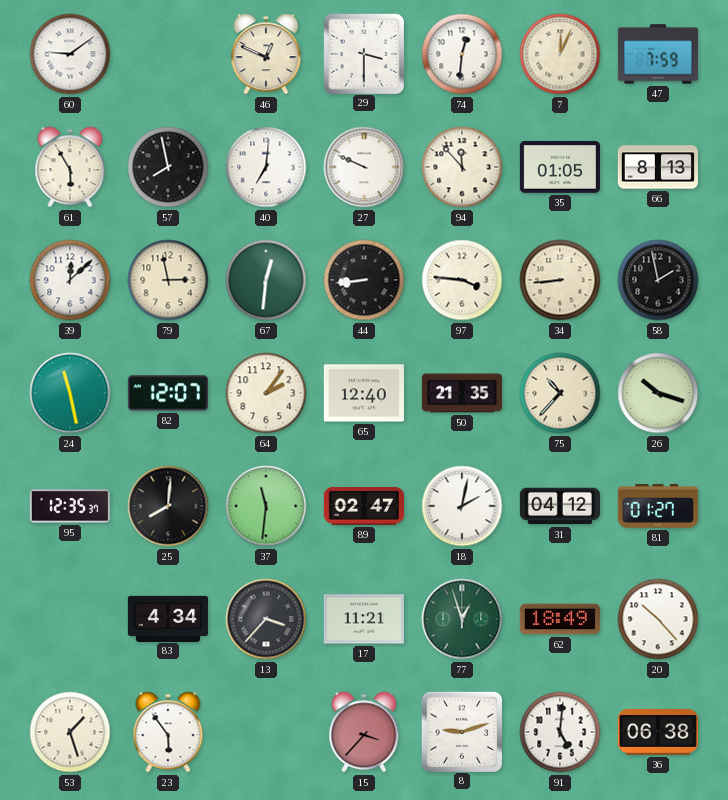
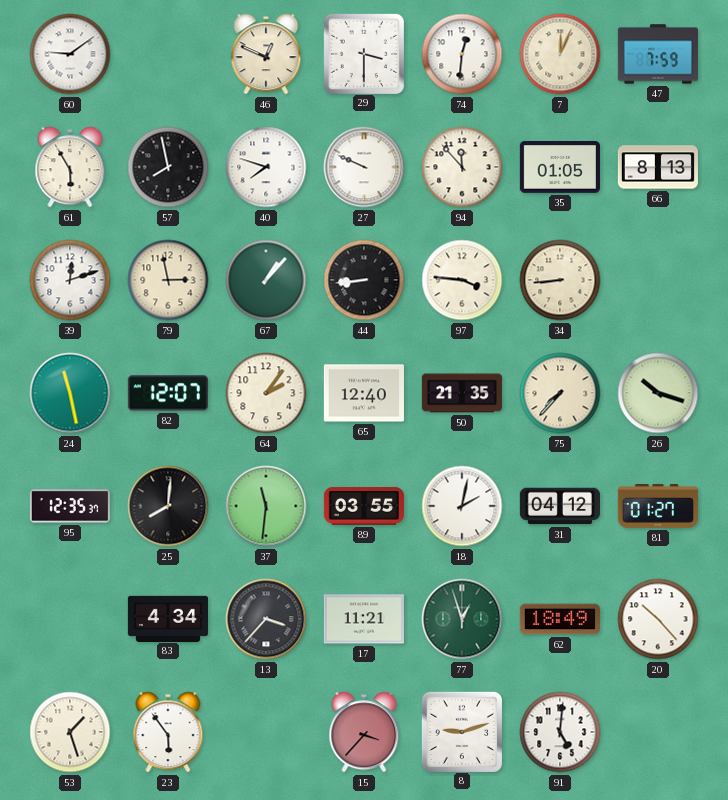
40: 7:01 -> 7:48
39: 12:08 -> 12:12
67: 12:31 -> 1:07
58: 1:58 -> none
75: 10:37 -> 7:37
89: 02:47 -> 03:55
36: 06:38 -> none
